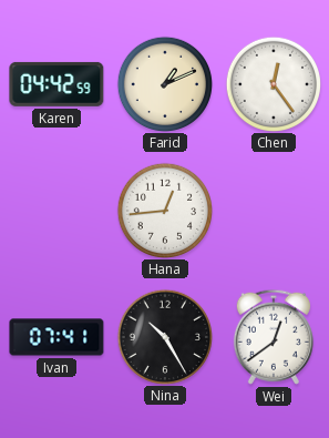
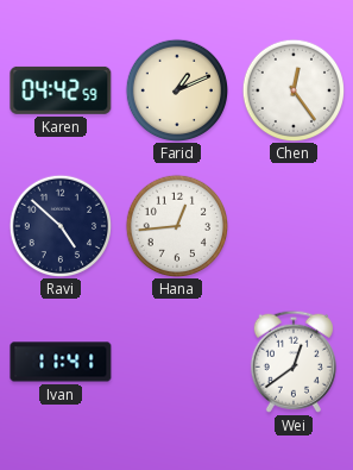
Ravi: none -> 4:52
Ivan: 07:41 -> 11:41
Nina: 10:25 -> none
